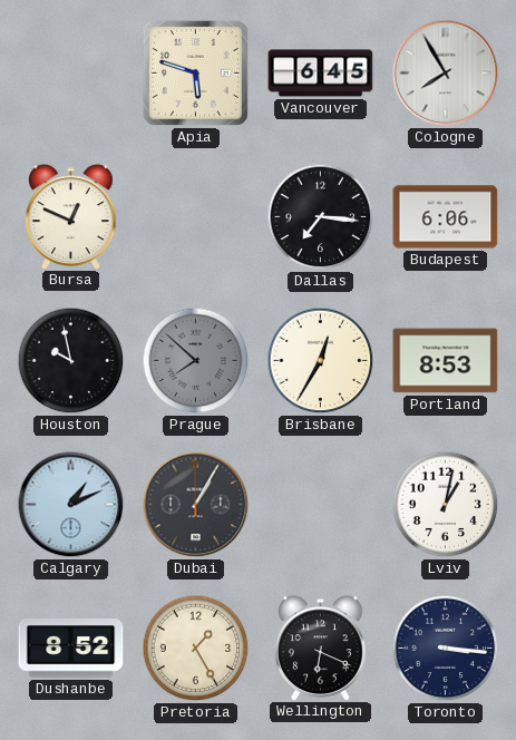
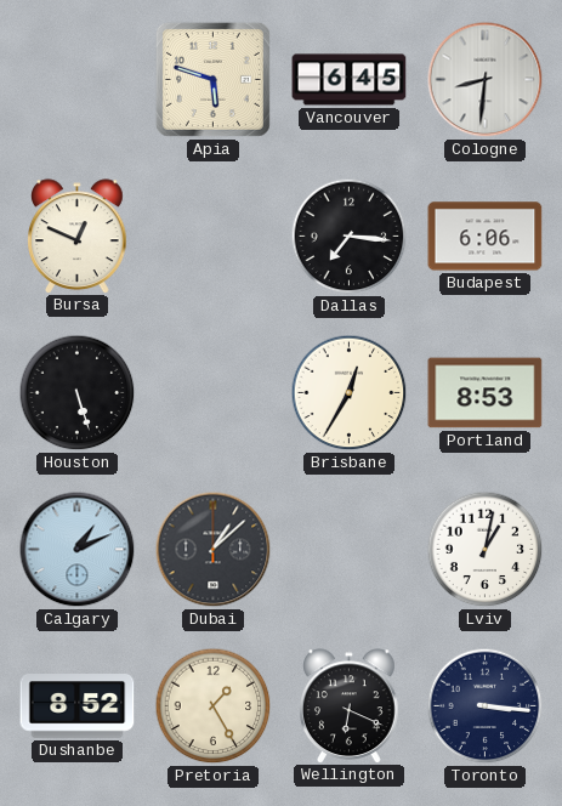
Cologne: 7:55 -> 8:31
Houston: 9:58 -> 5:27
Prague: 7:52 -> none
Dubai: 1:05 -> 1:08
